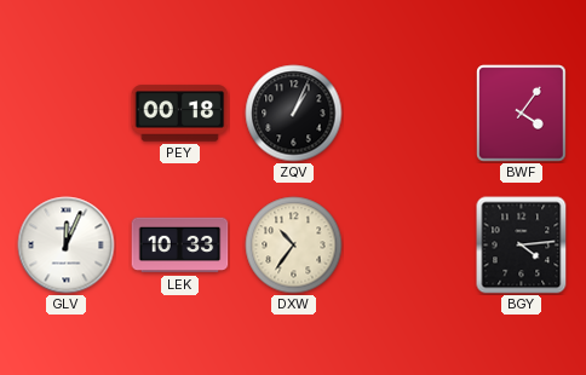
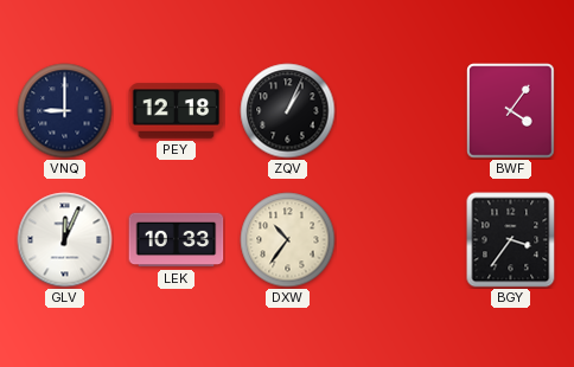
VNQ: none -> 9:00
PEY: 00:18 -> 12:18
BGY: 4:14 -> 3:36
